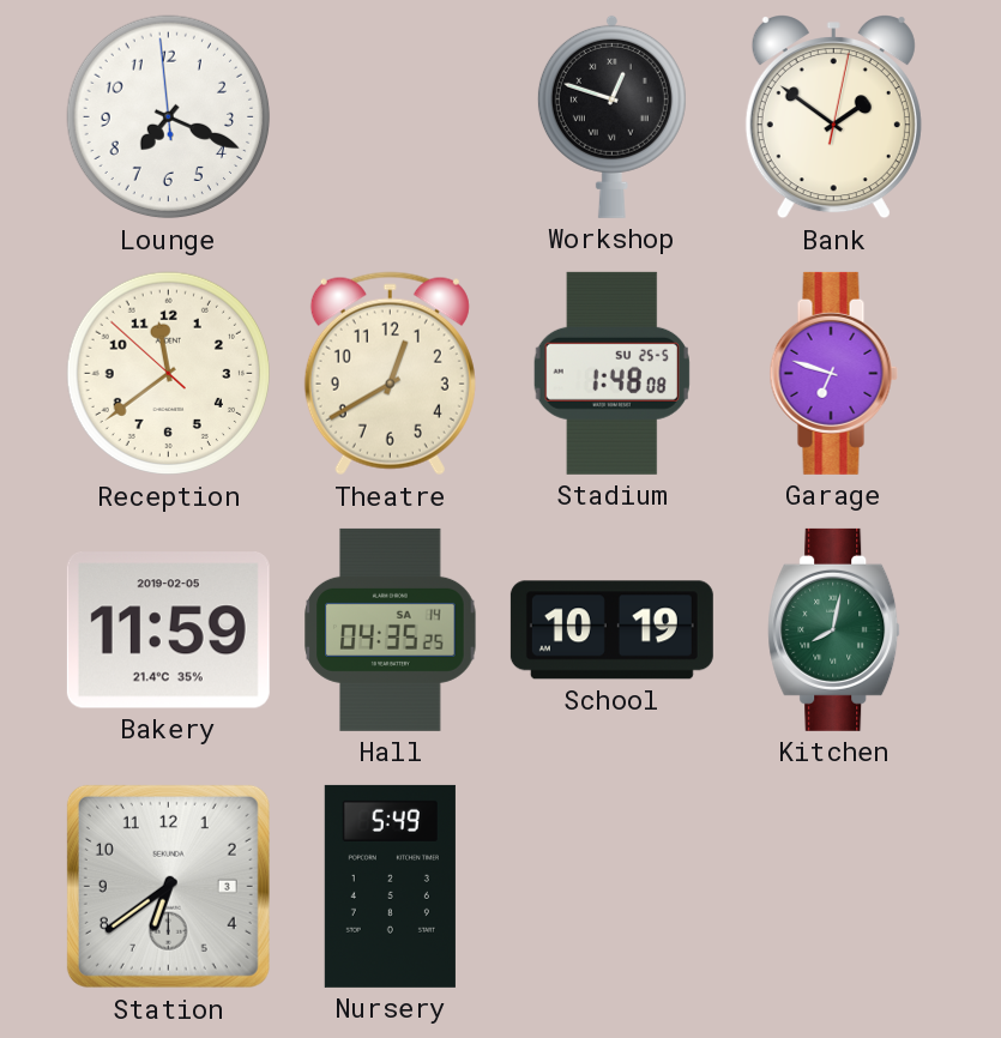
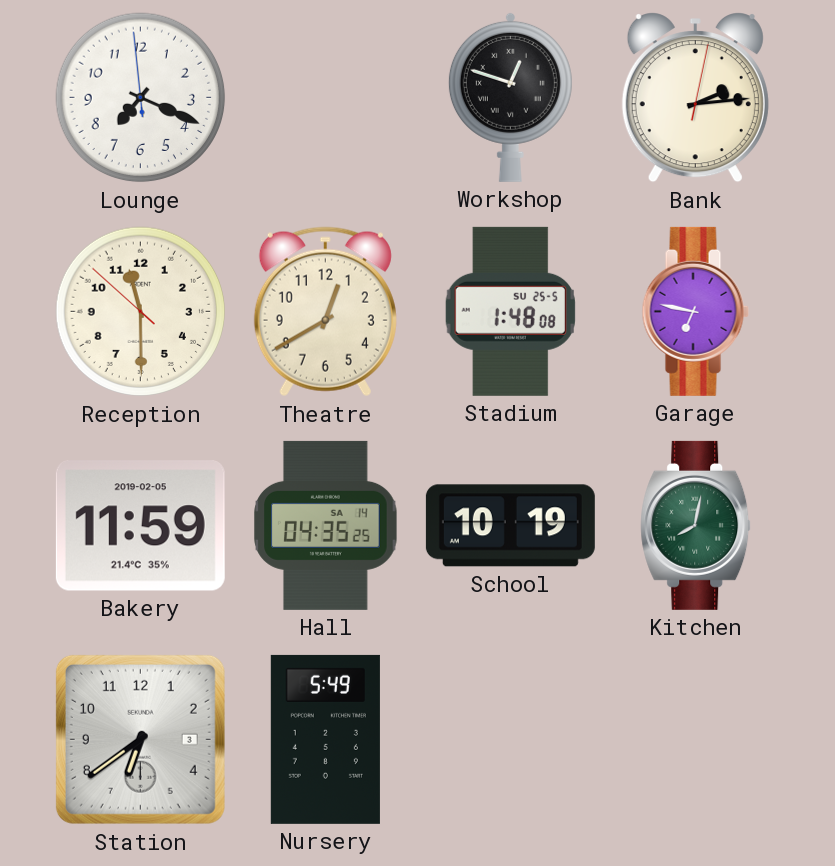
Bank: 1:51 -> 2:14
Reception: 11:38 -> 11:29
Garage: 6:48 -> 6:47
